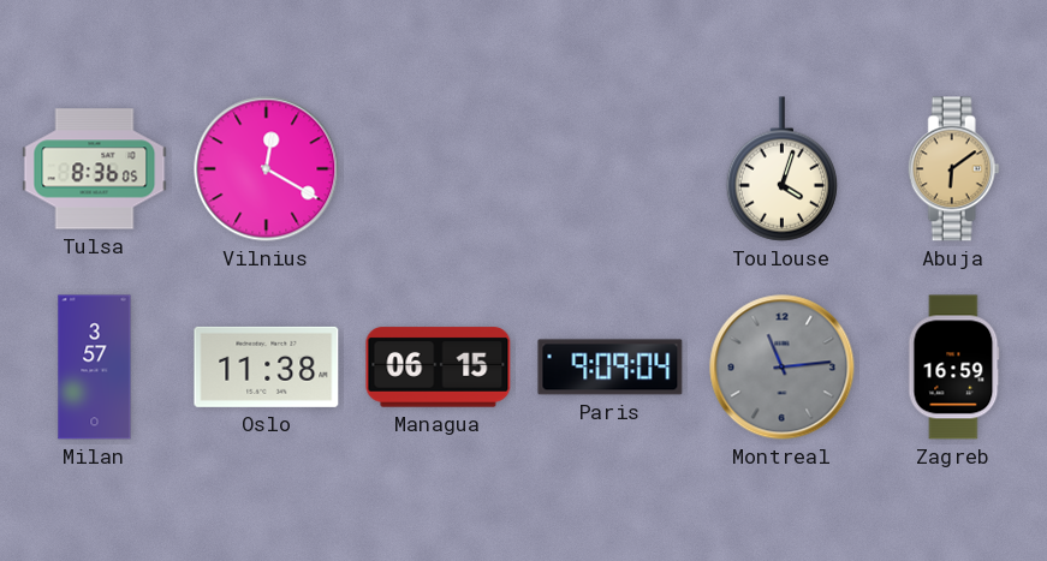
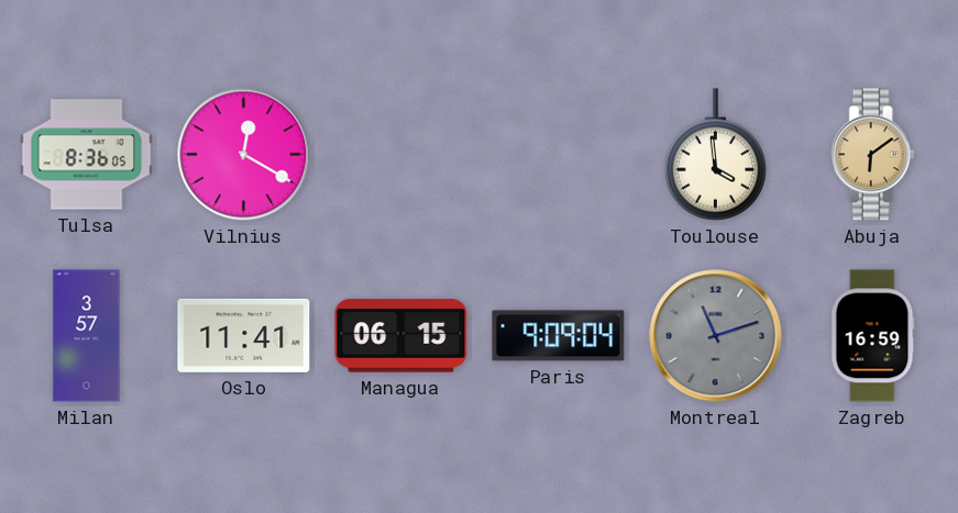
Toulouse: 4:03 -> 3:59
Oslo: 11:38 -> 11:41
Montreal: 11:14 -> 11:12
